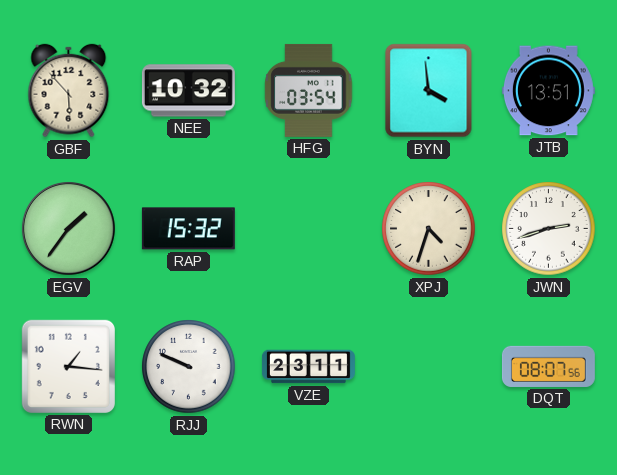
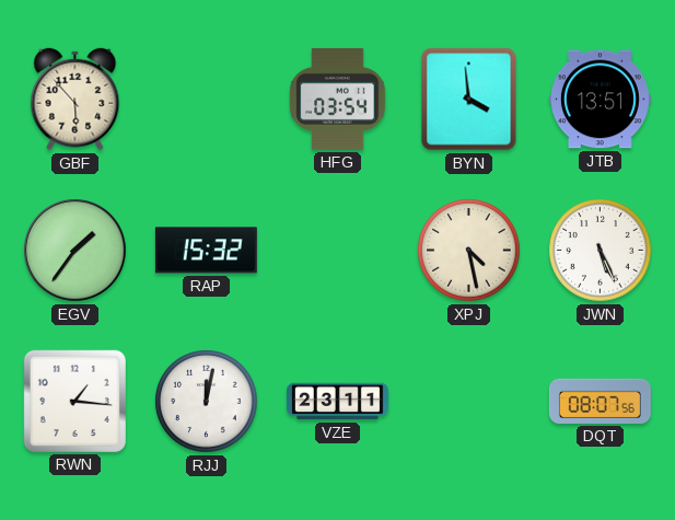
NEE: 10:32 -> none
XPJ: 4:33 -> 4:28
JWN: 2:42 -> 5:26
RJJ: 9:49 -> 12:02
